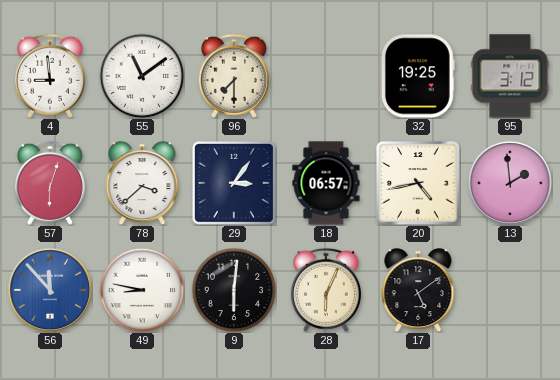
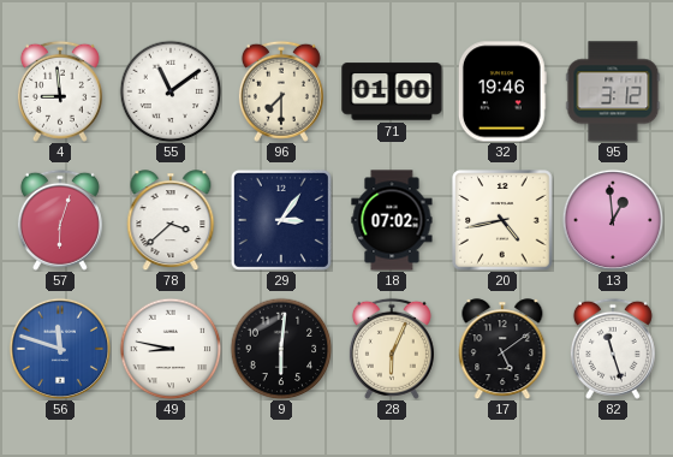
71: none -> 01:00
32: 19:25 -> 19:46
18: 06:57 -> 07:02
13: 1:59 -> 12:59
56: 11:53 -> 11:48
82: none -> 11:27
